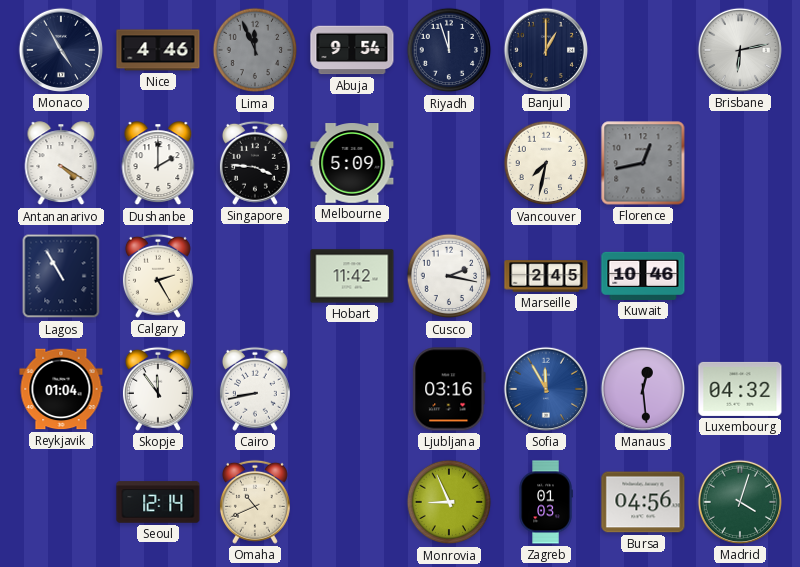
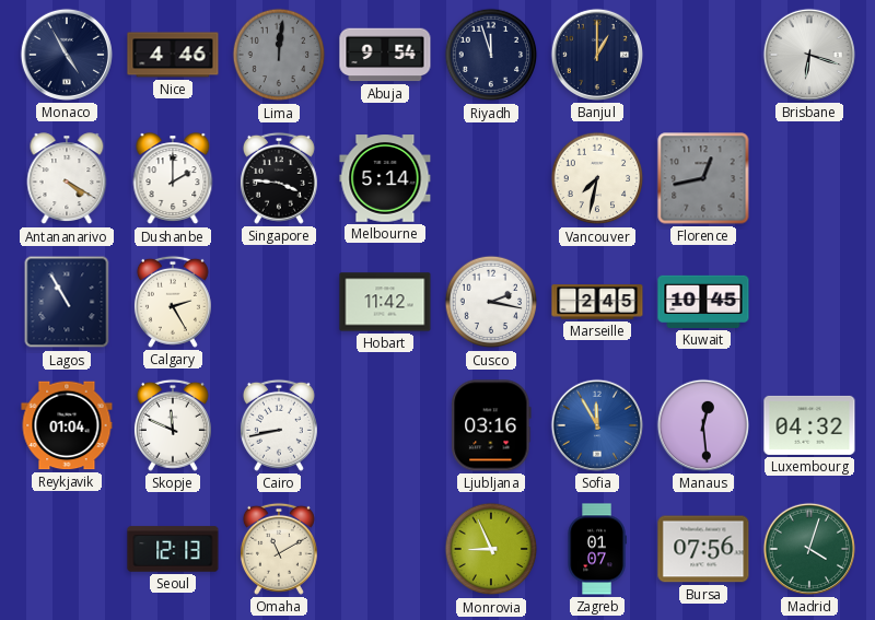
Lima: 11:56 -> 12:01
Brisbane: 6:13 -> 6:18
Melbourne: 5:09 -> 5:14
Kuwait: 10:46 -> 10:45
Skopje: 11:54 -> 11:49
Seoul: 12:14 -> 12:13
Omaha: 10:41 -> 11:10
Zagreb: 01:03 -> 01:07
Bursa: 04:56 -> 07:56
